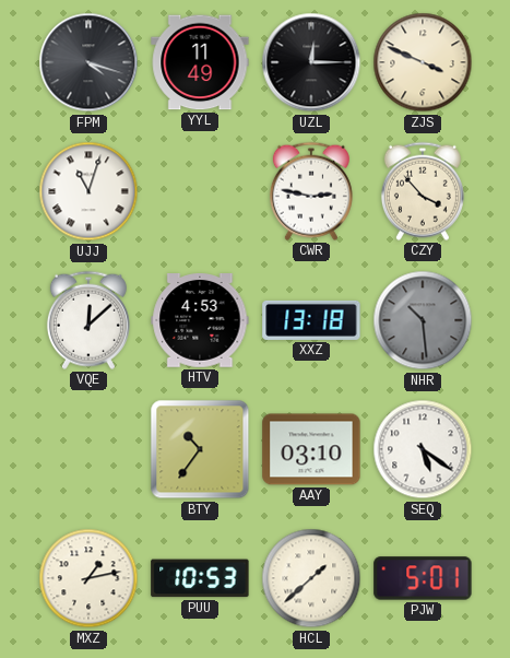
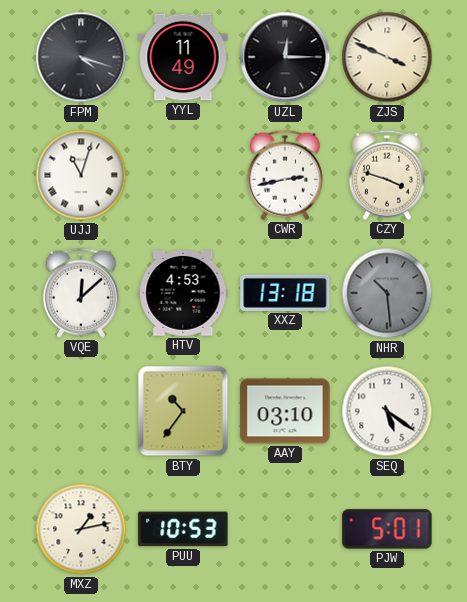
CWR: 2:47 -> 2:43
CZY: 3:53 -> 3:48
HCL: 1:38 -> none
